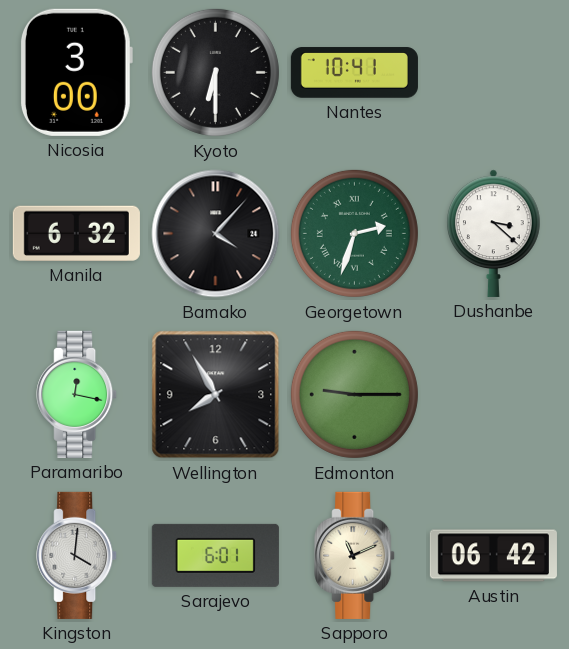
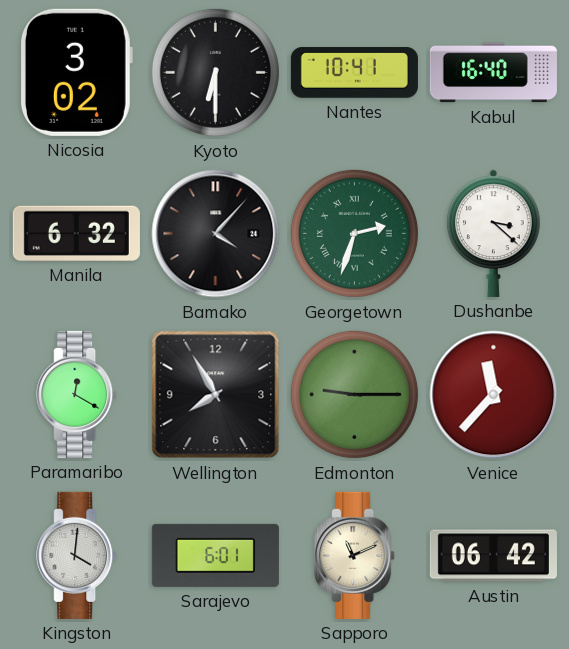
Nicosia: 3:00 -> 3:02
Kabul: none -> 16:40
Paramaribo: 12:17 -> 12:20
Venice: none -> 11:37
